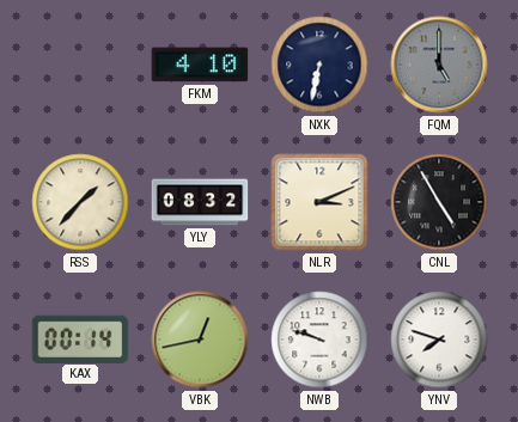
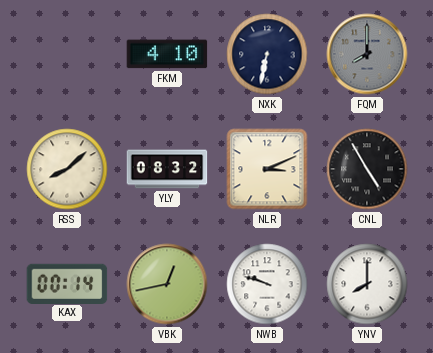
FQM: 5:00 -> 8:00
RSS: 1:37 -> 8:08
YNV: 7:48 -> 8:00
